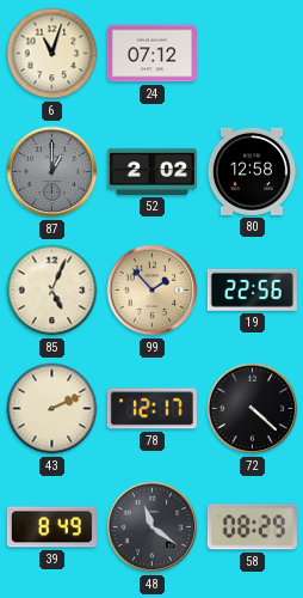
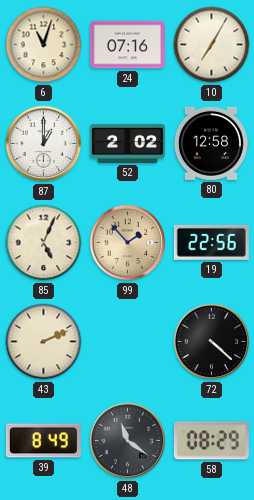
24: 07:12 -> 07:16
10: none -> 7:05
87 dial: grey -> white
78: 12:17 -> none
